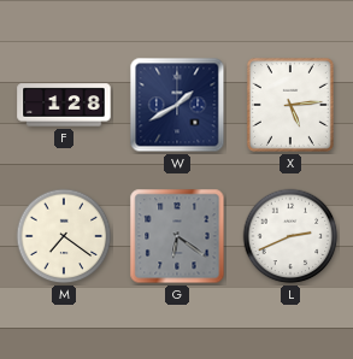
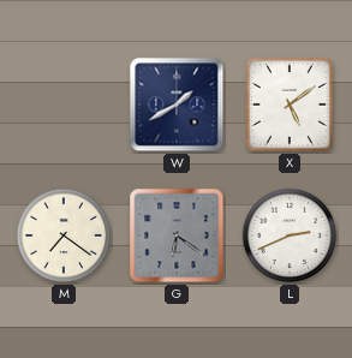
F: 1:28 -> none
X: 5:14 -> 5:09
